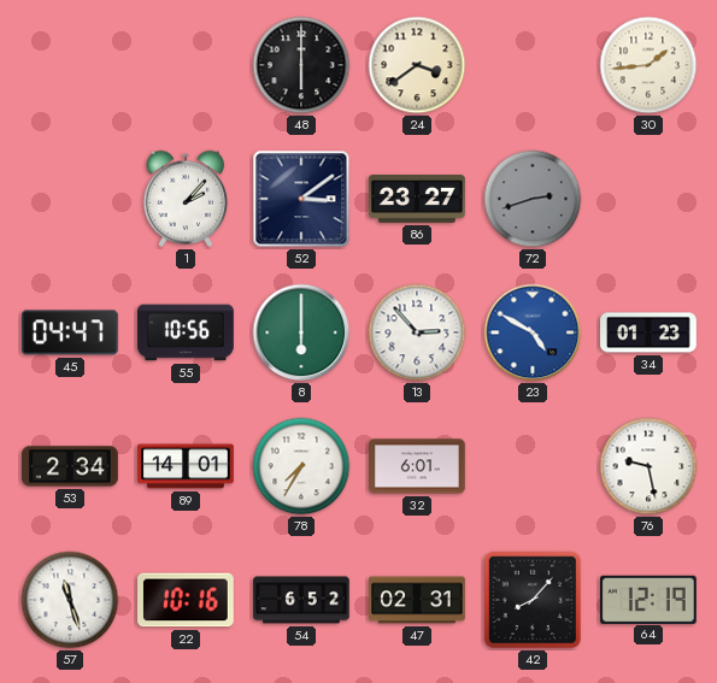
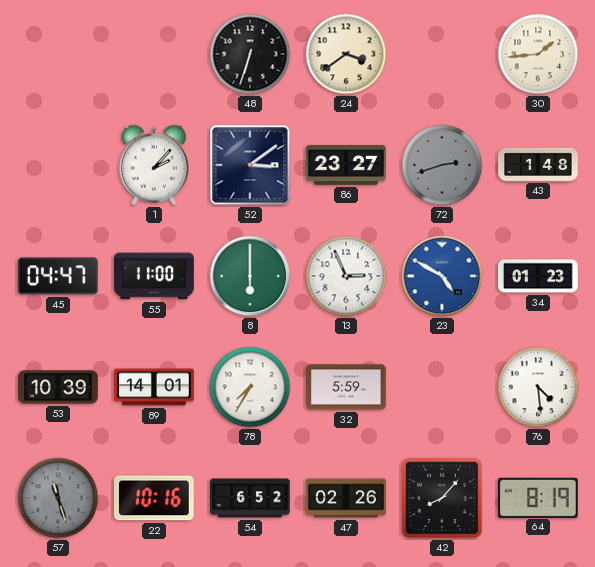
48: 6:00 -> 6:33
43: none -> 1:48
55: 10:56 -> 11:00
13: 2:53 -> 2:56
53: 2:34 -> 10:39
32: 6:01 -> 5:59
76: 9:28 -> 4:29
57 dial: white -> grey
47: 02:31 -> 02:26
64: 12:19 -> 8:19
